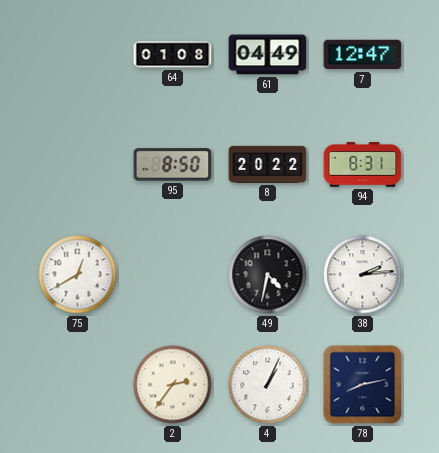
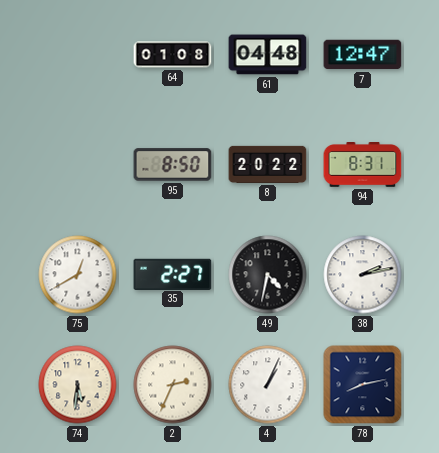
61: 04:49 -> 04:48
35: none -> 2:27
38: 2:14 -> 2:13
74: none -> 5:31
2: 2:36 -> 2:34
